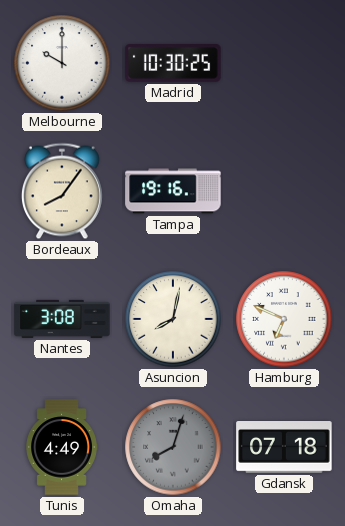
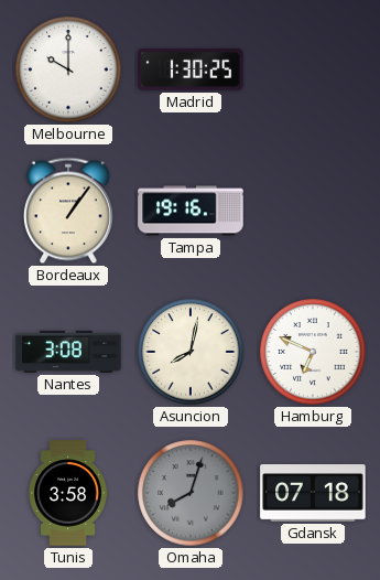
Madrid: 10:30 -> 1:30
Bordeaux: 8:06 -> 1:06
Tunis: 4:49 -> 3:58
